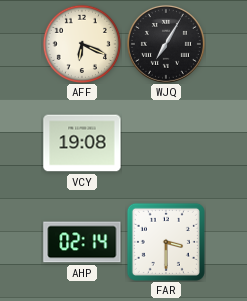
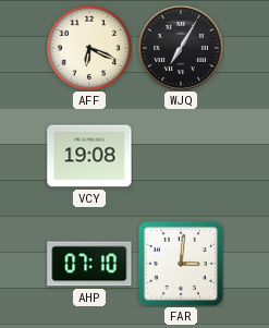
AHP: 02:14 -> 07:10
FAR: 3:30 -> 3:01
